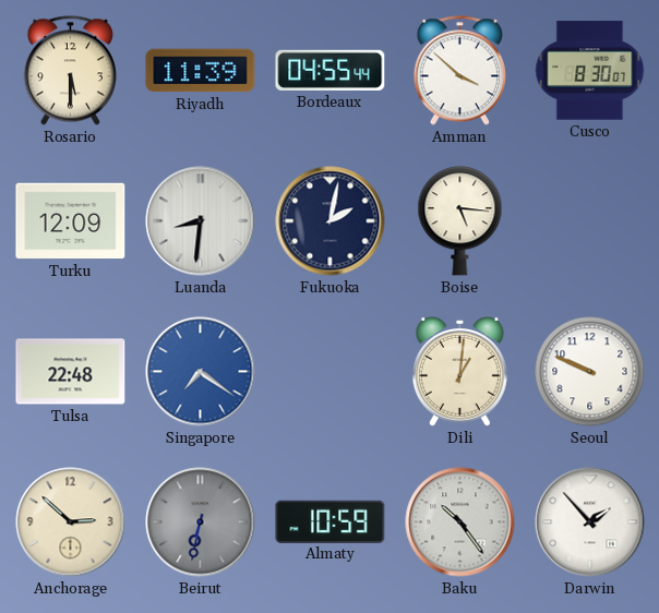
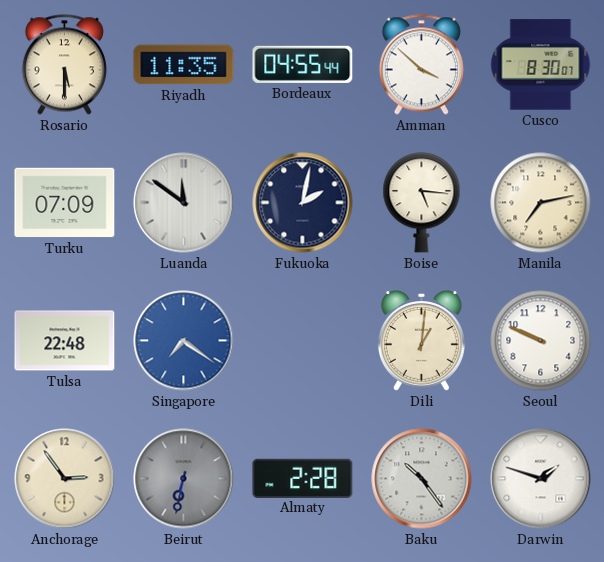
Riyadh: 11:39 -> 11:35
Turku: 12:09 -> 07:09
Luanda: 8:31 -> 11:51
Manila: none -> 7:13
Anchorage: 2:52 -> 2:54
Almaty: 10:59 -> 2:28
Darwin: 1:53 -> 1:48
